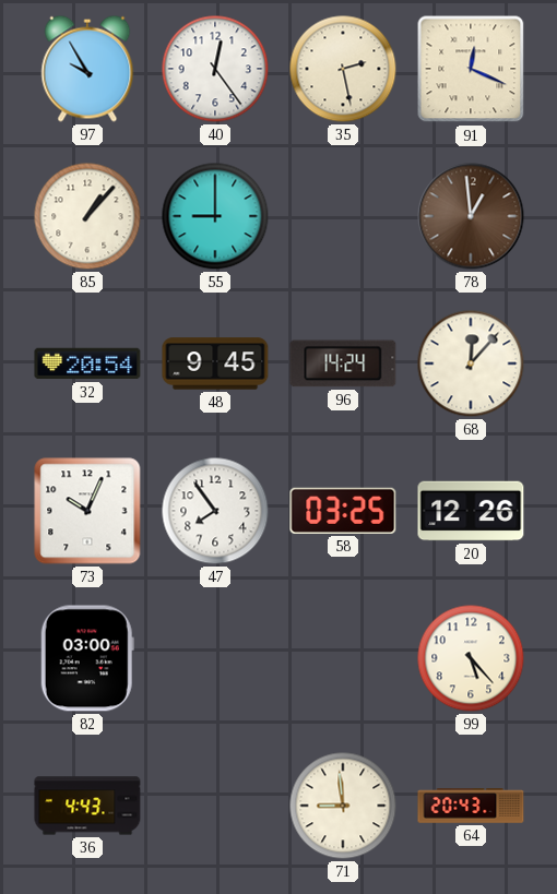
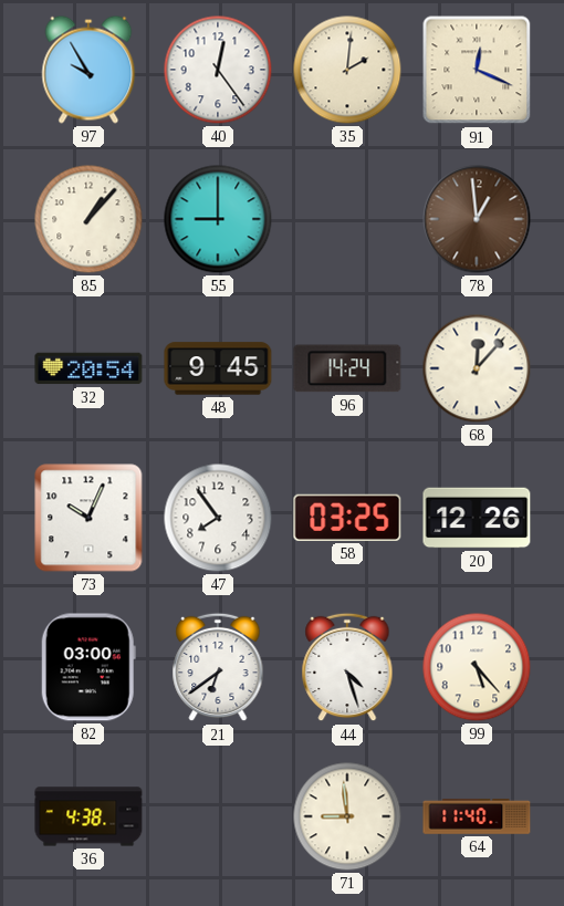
35: 2:28 -> 2:01
21: none -> 6:39
44: none -> 4:27
36: 4:43 -> 4:38
64: 20:43 -> 11:40
